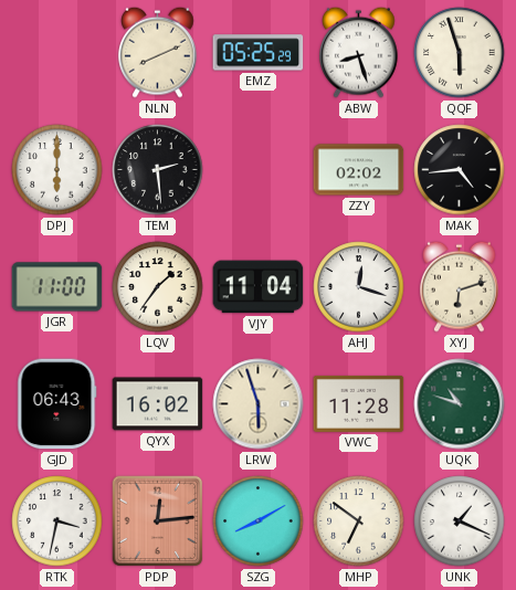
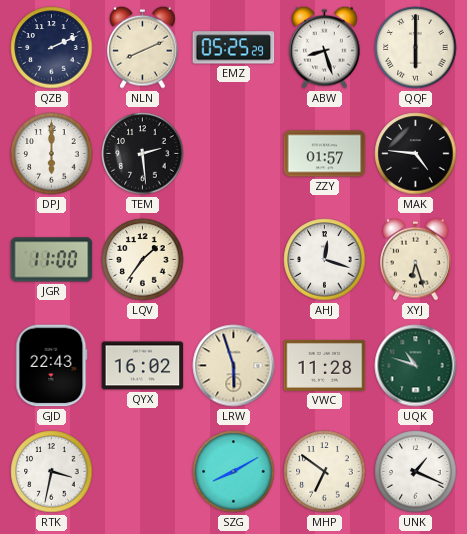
QZB: none -> 2:11
QQF: 5:57 -> 6:00
ZZY: 02:02 -> 01:57
MAK: 4:44 -> 4:46
VJY: 11:04 -> none
XYJ: 6:12 -> 6:27
GJD: 06:43 -> 22:43
PDP: 12:14 -> none
